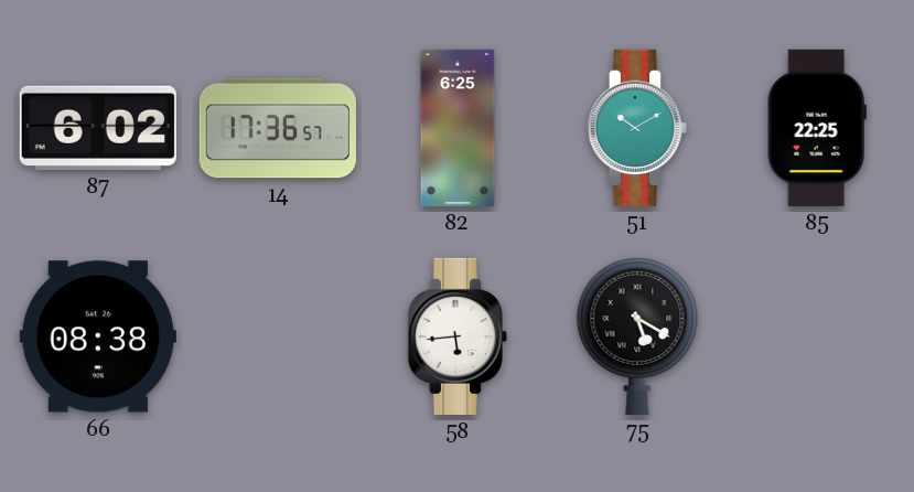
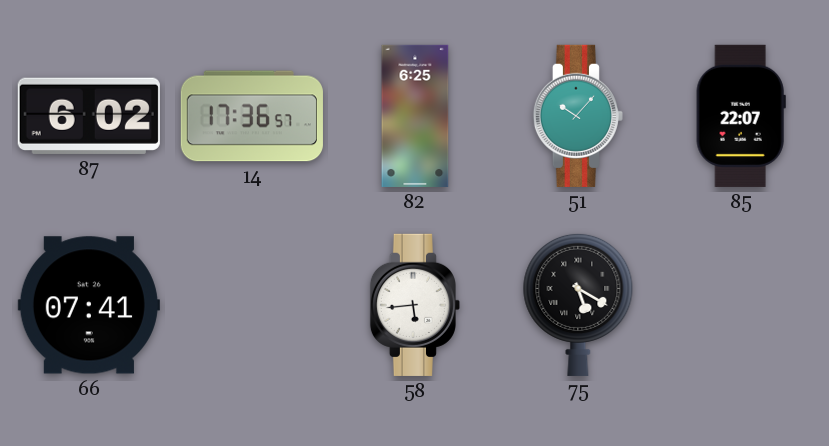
51: 10:10 -> 10:07
85: 22:25 -> 22:07
66: 08:38 -> 07:41
